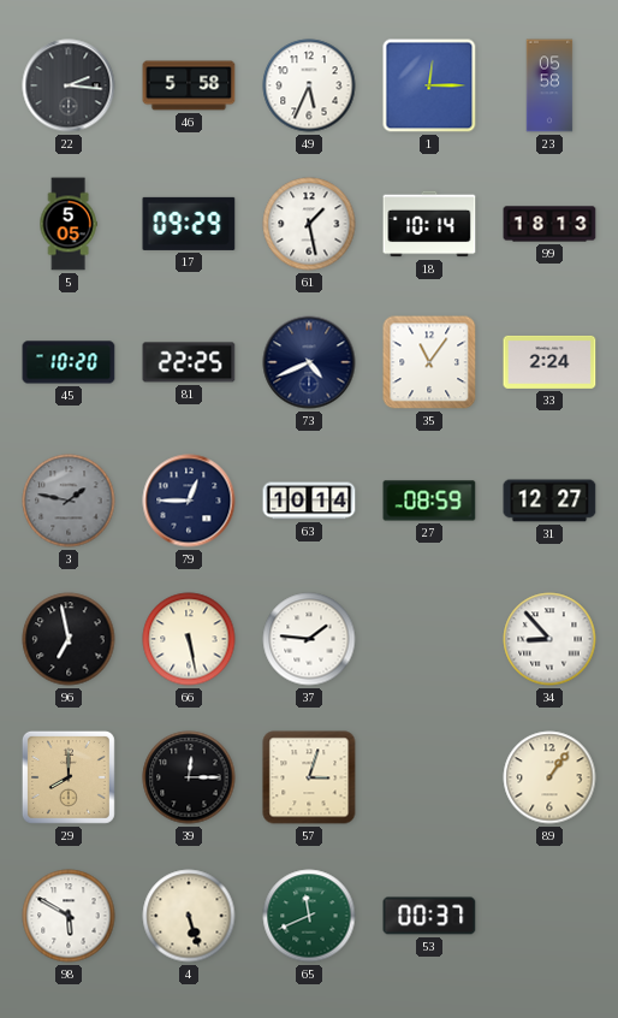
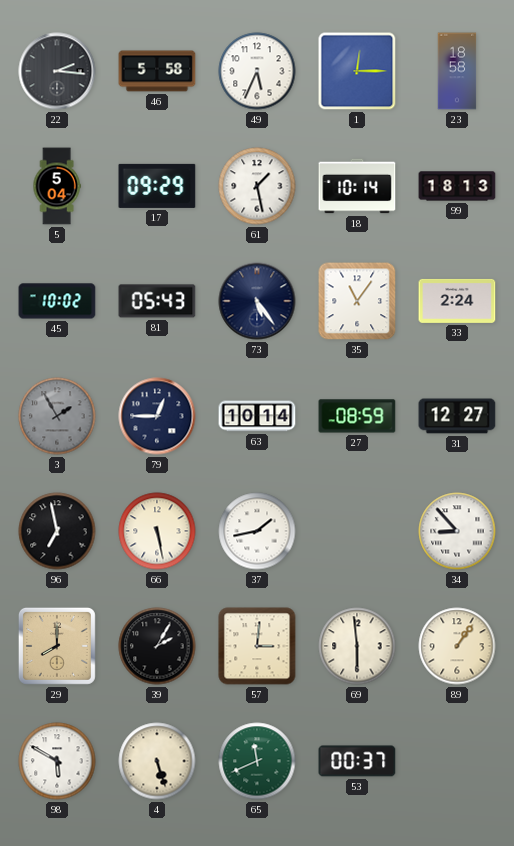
23: 05:58 -> 18:58
5: 5:05 -> 5:04
45: 10:20 -> 10:02
81: 22:25 -> 05:43
73: 4:41 -> 5:24
3: 1:47 -> 1:55
37: 1:46 -> 1:43
39: 12:15 -> 2:05
57: 3:03 -> 3:01
69: none -> 5:59
